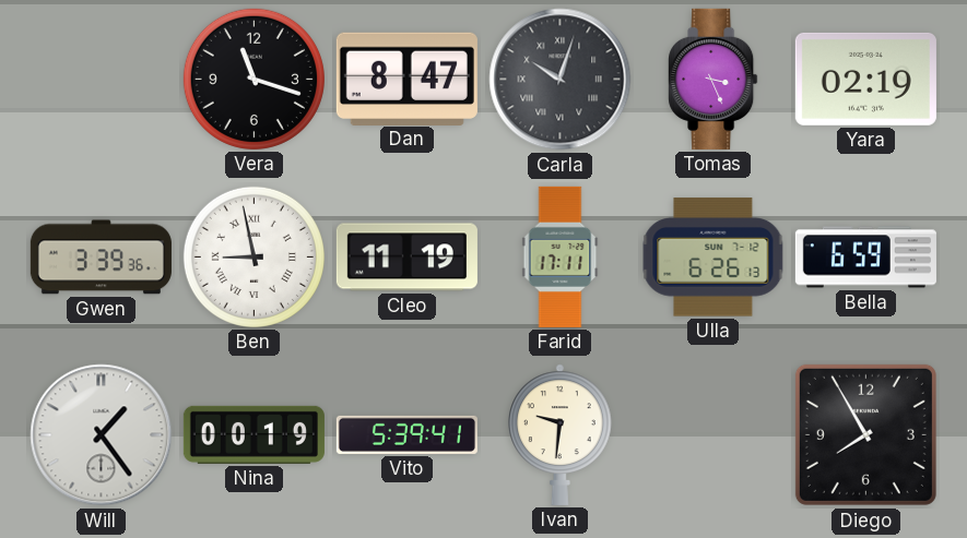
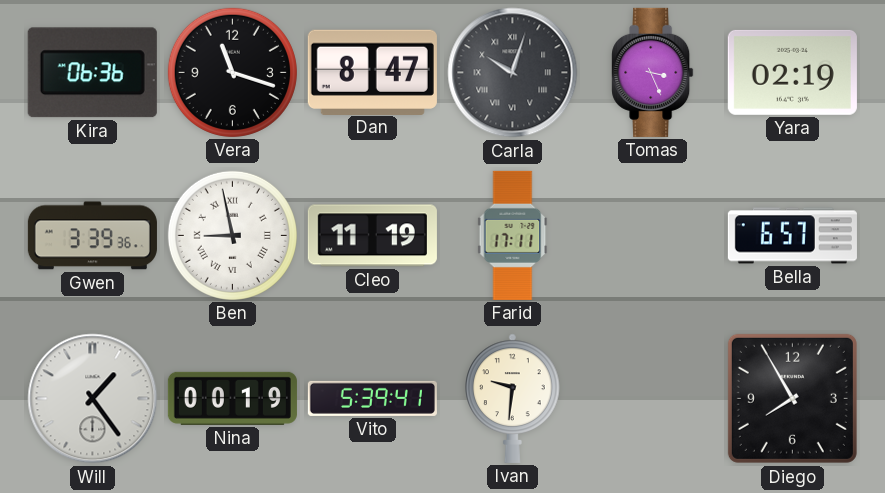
Kira: none -> 06:36
Ulla: 6:26 -> none
Bella: 6:59 -> 6:57
